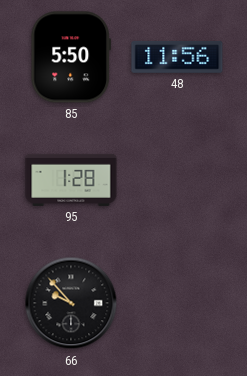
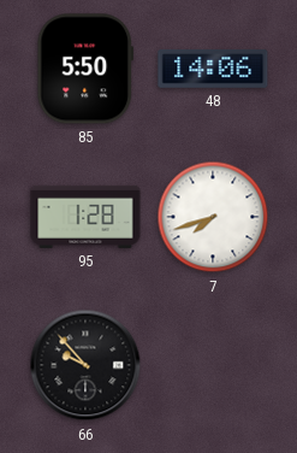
48: 11:56 -> 14:06
7: none -> 7:42
